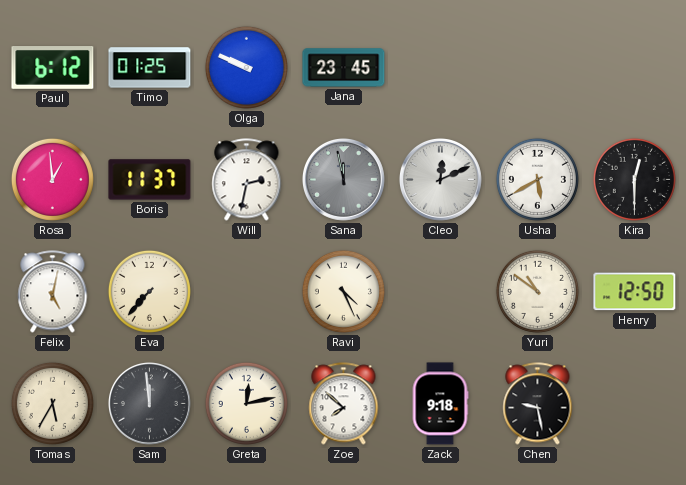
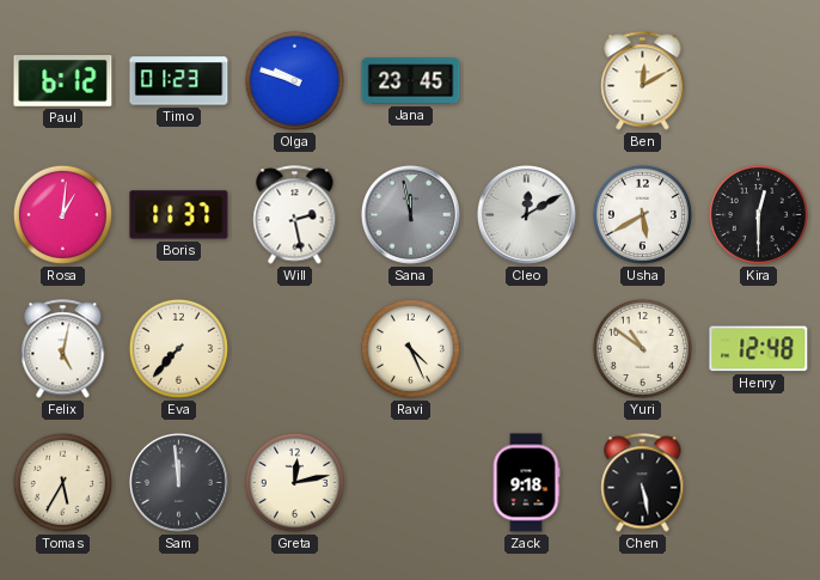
Timo: 01:25 -> 01:23
Olga: 9:49 -> 9:48
Ben: none -> 12:10
Rosa: 12:59 -> 1:01
Will: 2:32 -> 2:28
Cleo: 12:11 -> 12:10
Henry: 12:50 -> 12:48
Zoe: 7:52 -> none
Chen: 9:28 -> 5:28
